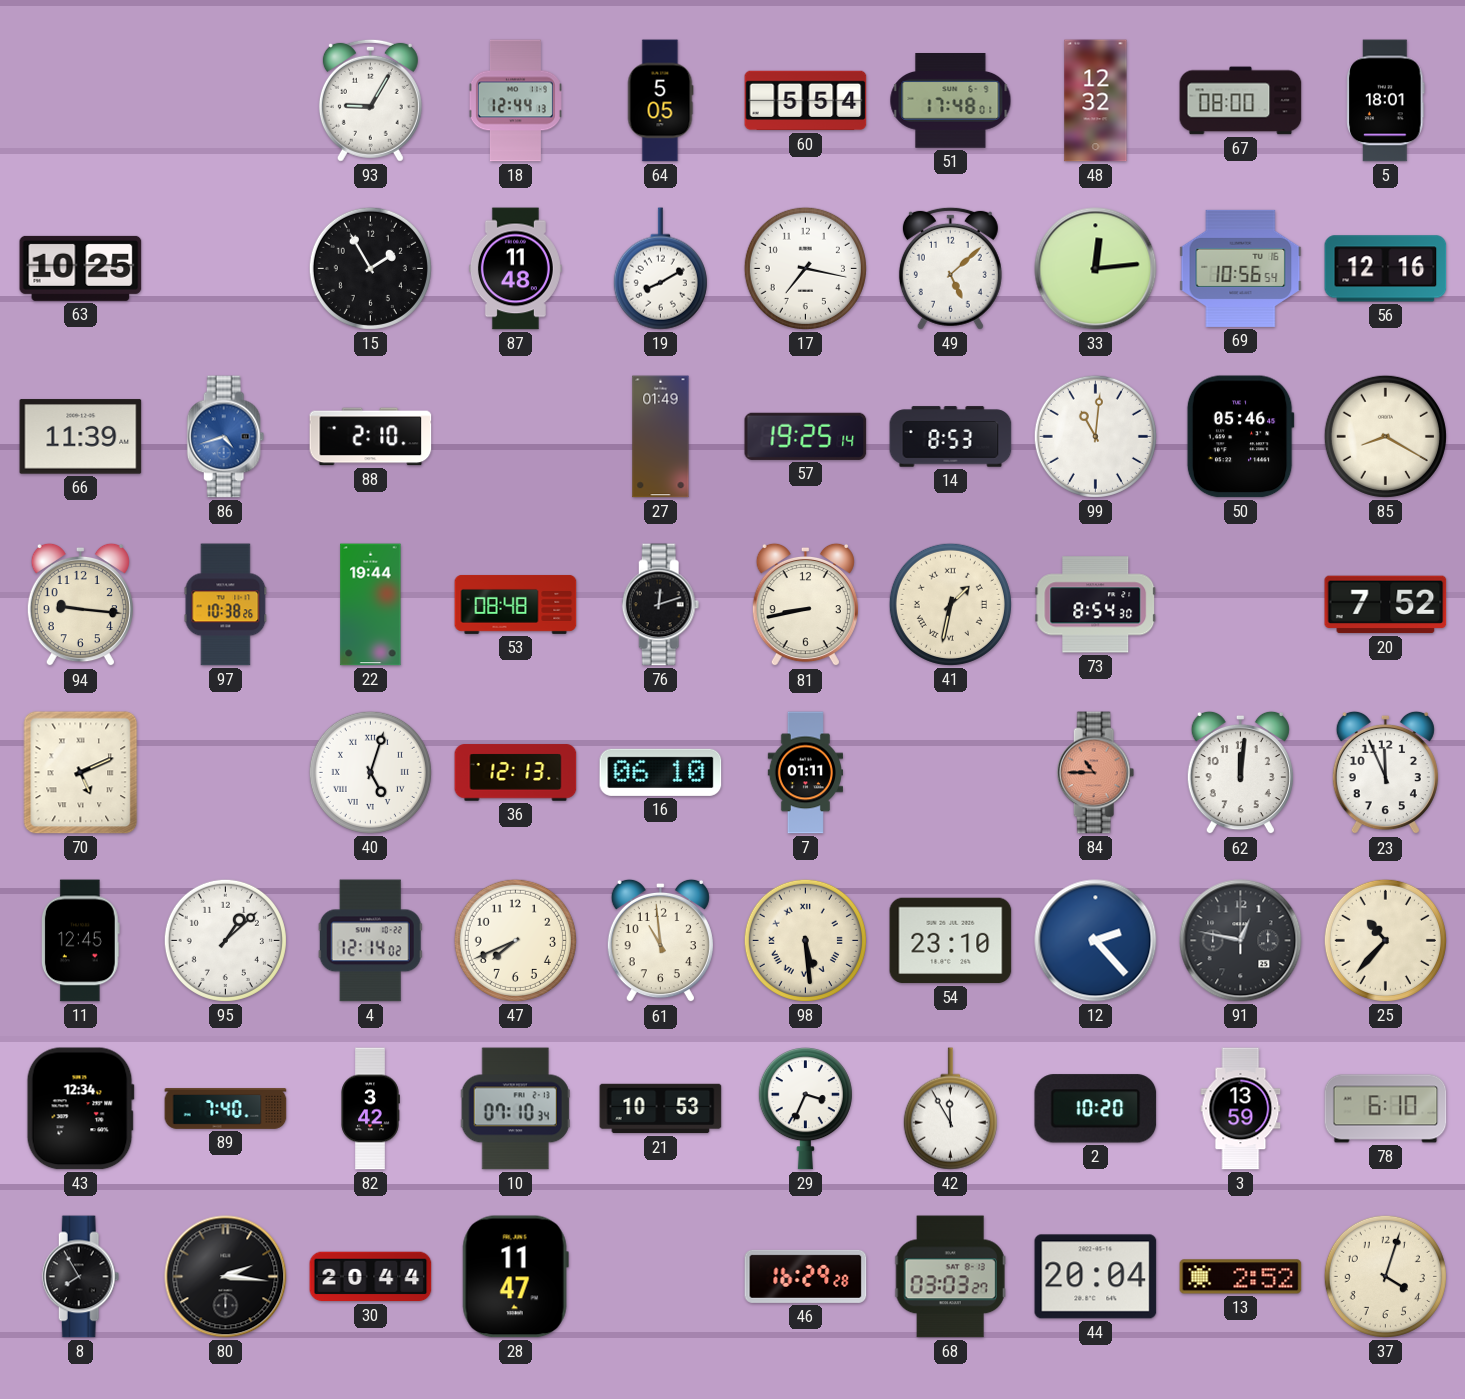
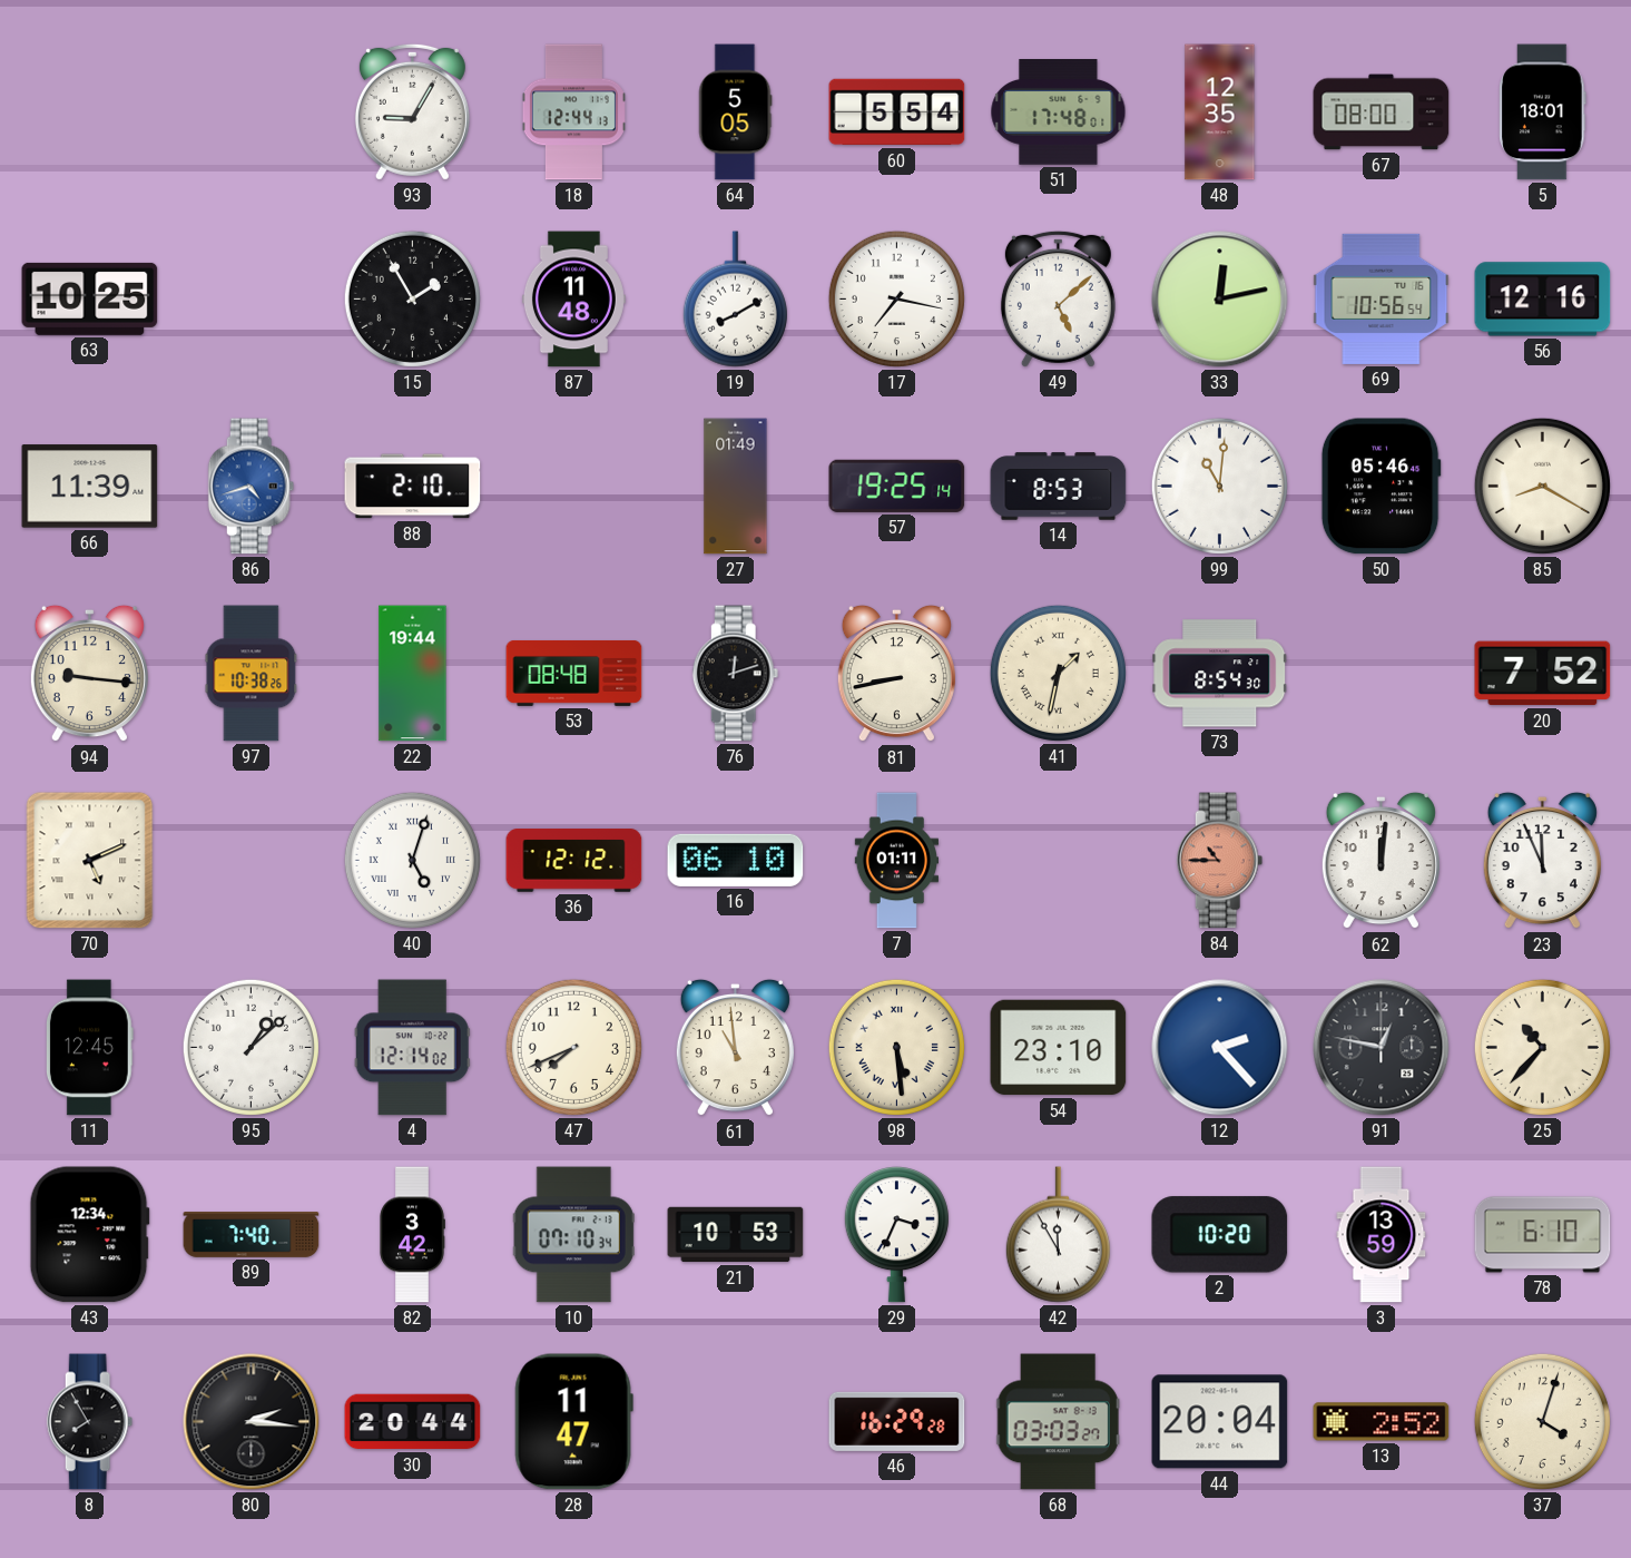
48: 12:32 -> 12:35
33: 12:14 -> 12:13
36: 12:13 -> 12:12
